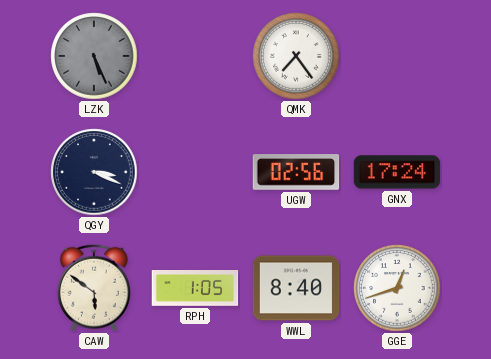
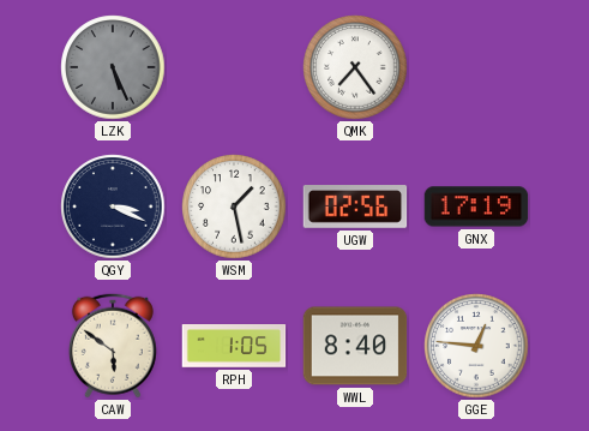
WSM: none -> 1:28
GNX: 17:24 -> 17:19
GGE: 12:42 -> 12:46
